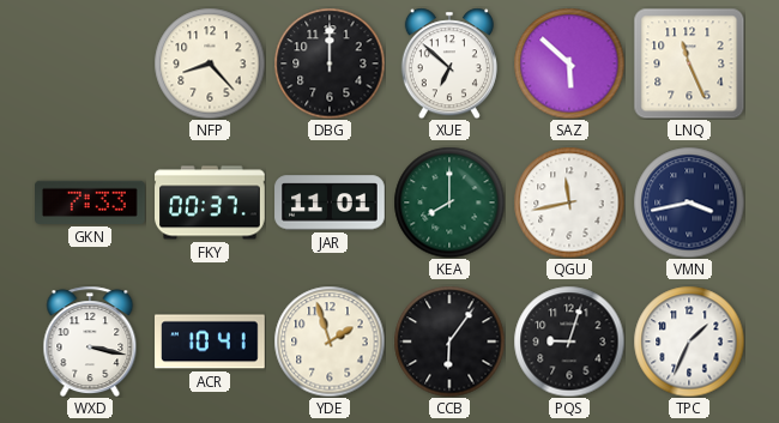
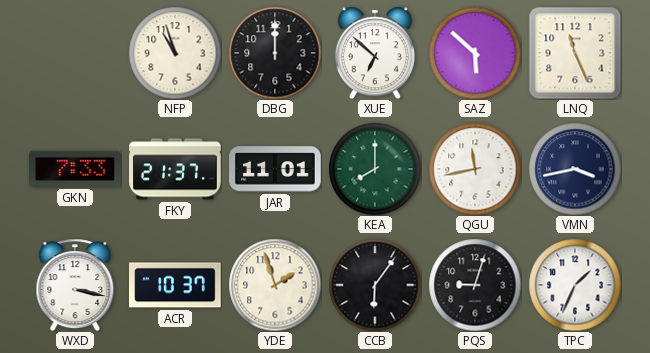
NFP: 8:23 -> 10:57
FKY: 00:37 -> 21:37
ACR: 10:41 -> 10:37
